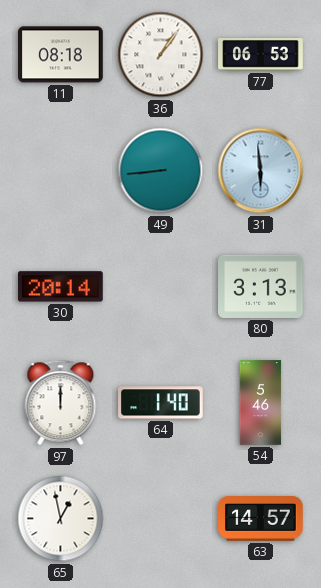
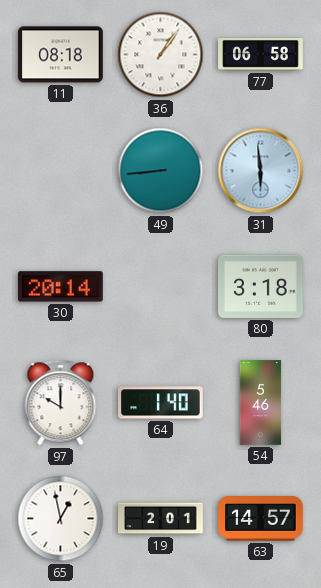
77: 06:53 -> 06:58
80: 3:13 -> 3:18
97: 12:00 -> 10:00
19: none -> 2:01
